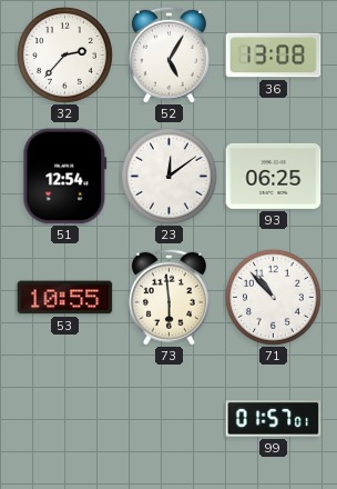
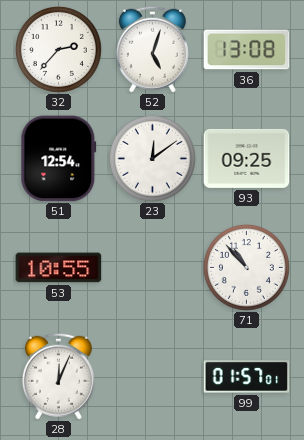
52: 5:05 -> 5:03
93: 06:25 -> 09:25
73: 5:59 -> none
28: none -> 12:04
